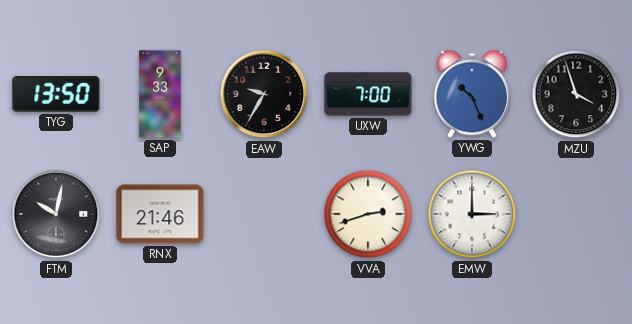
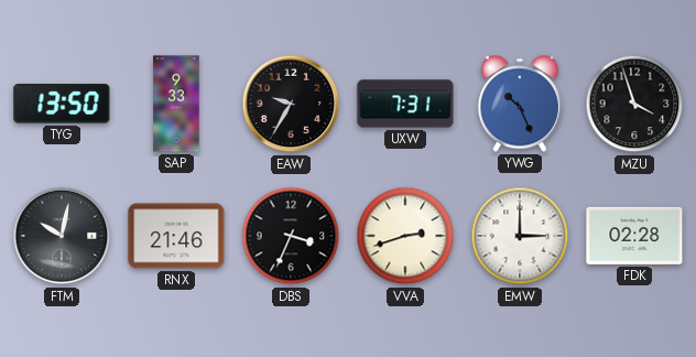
UXW: 7:00 -> 7:31
DBS: none -> 3:34
FDK: none -> 02:28
